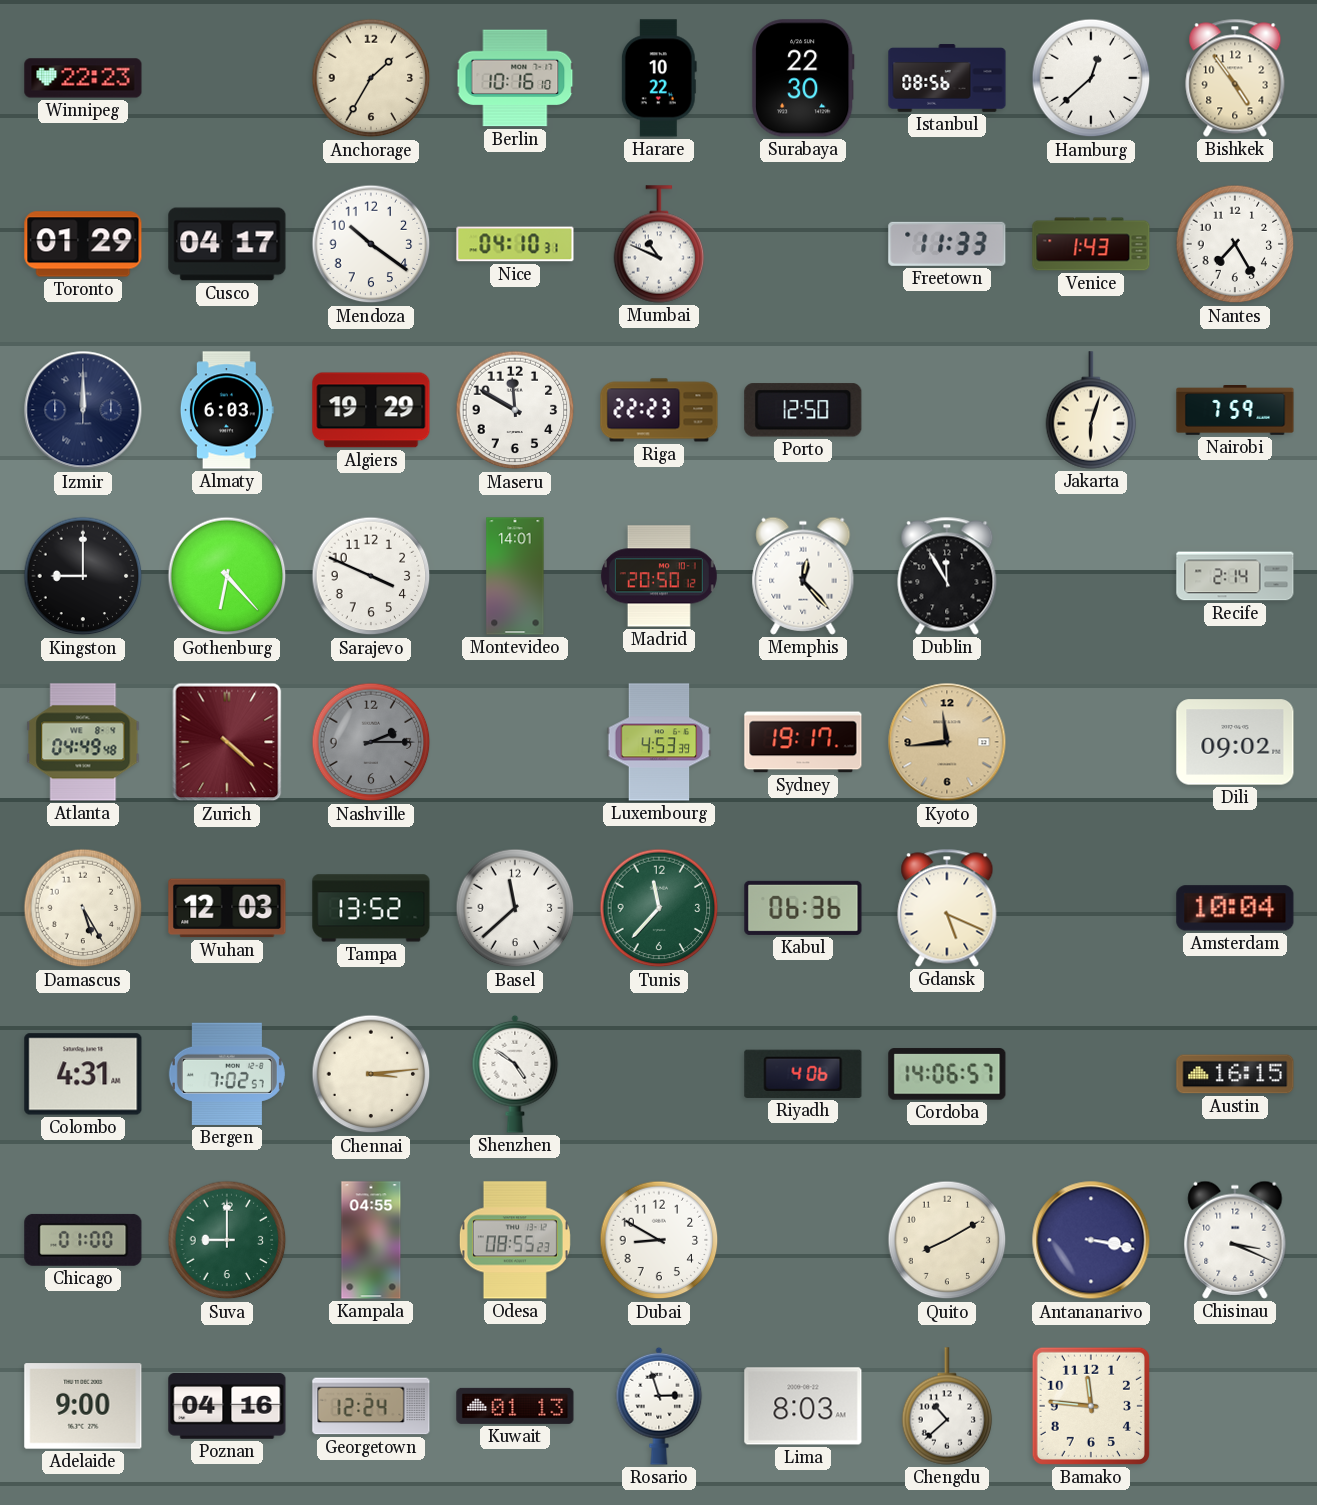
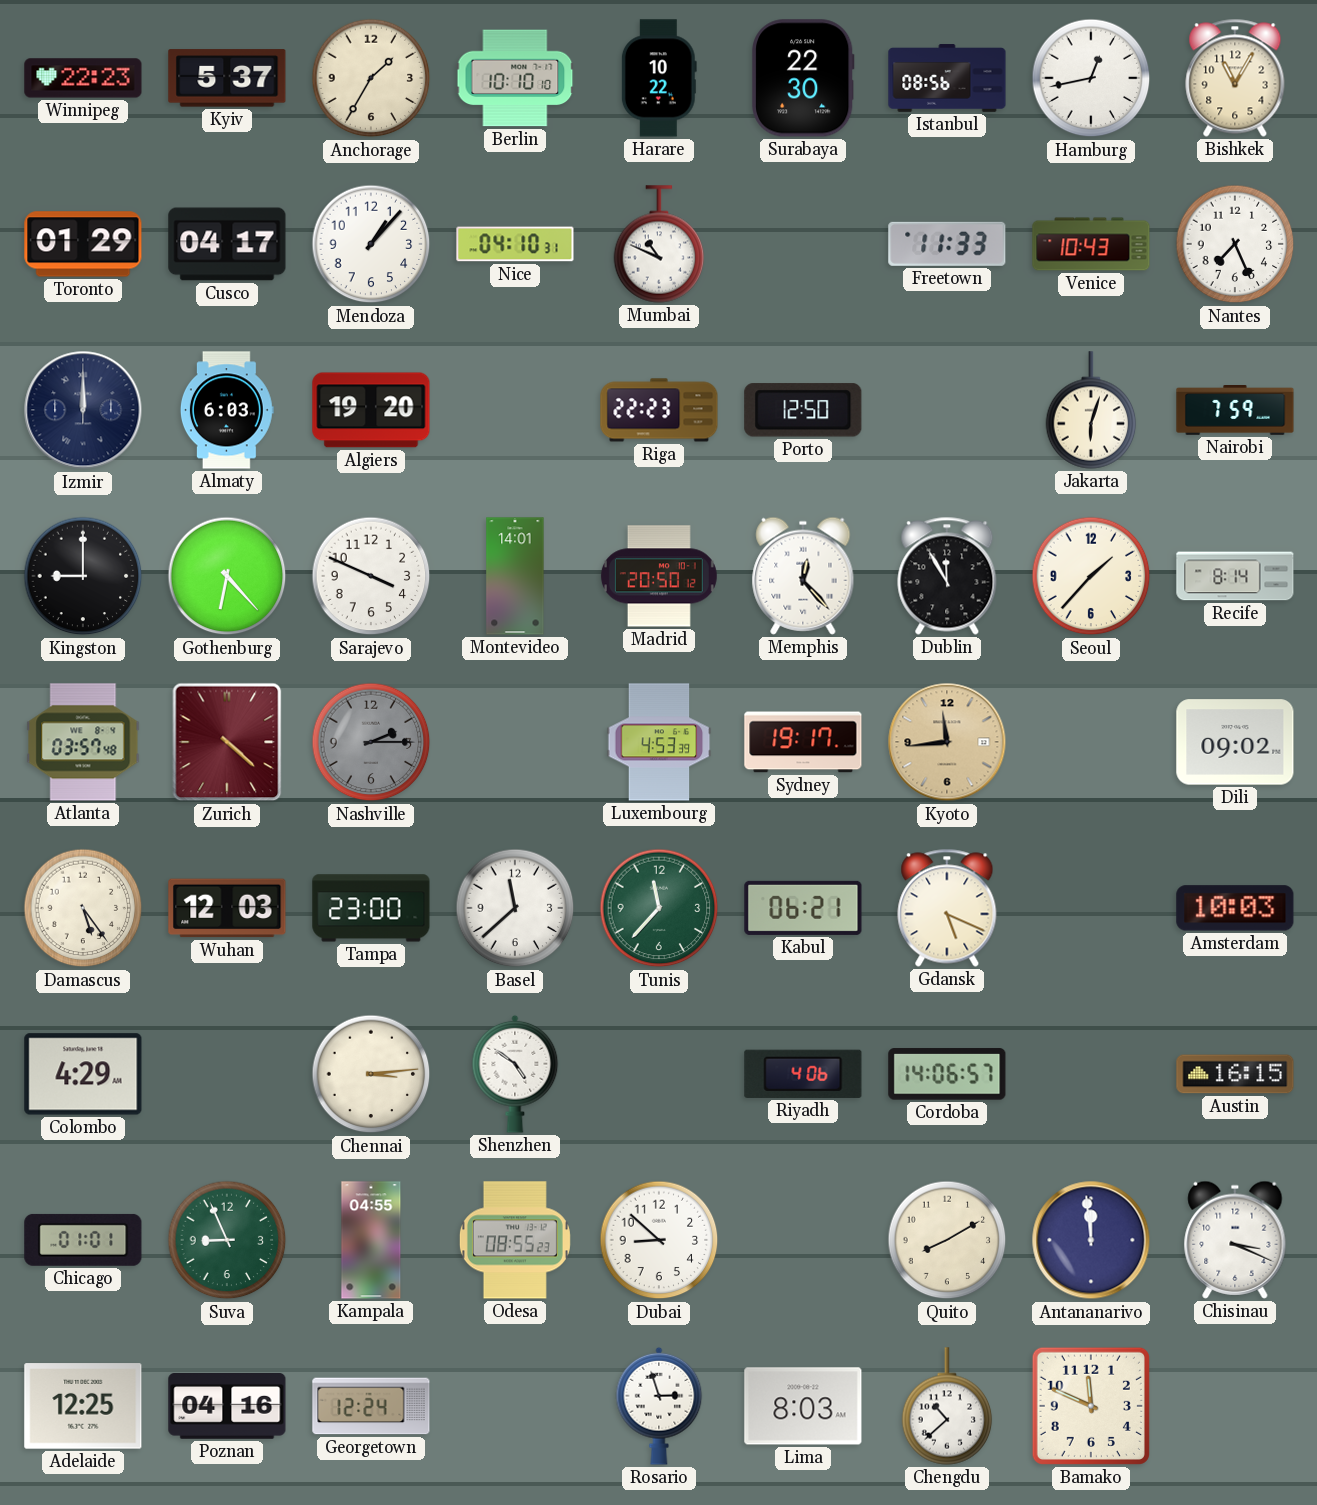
Kyiv: none -> 5:37
Berlin: 10:16 -> 10:10
Hamburg: 12:38 -> 12:43
Bishkek: 4:54 -> 11:05
Mendoza: 10:21 -> 1:07
Venice: 1:43 -> 10:43
Nantes: 7:25 -> 7:26
Algiers: 19:29 -> 19:20
Maseru: 11:50 -> none
Seoul: none -> 1:37
Recife: 2:14 -> 8:14
Atlanta: 04:49 -> 03:57
Damascus: 5:25 -> 5:24
Tampa: 13:52 -> 23:00
Kabul: 06:36 -> 06:21
Amsterdam: 10:04 -> 10:03
Colombo: 4:31 -> 4:29
Bergen: 7:02 -> none
Chicago: 01:00 -> 01:01
Suva: 9:00 -> 8:56
Dubai: 8:50 -> 8:52
Antananarivo: 3:17 -> 11:59
Adelaide: 9:00 -> 12:25
Kuwait: 01:13 -> none
Bamako: 11:46 -> 11:49
